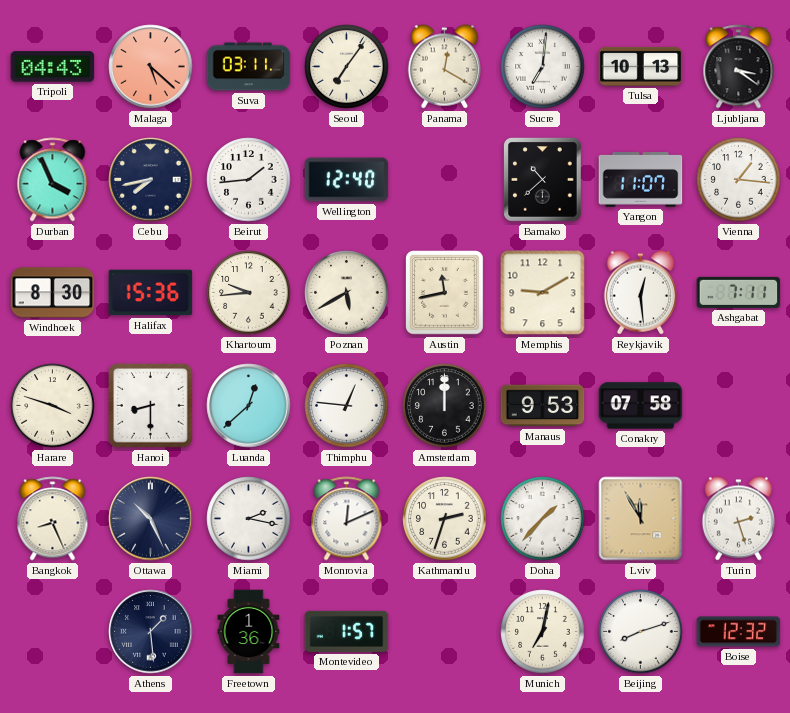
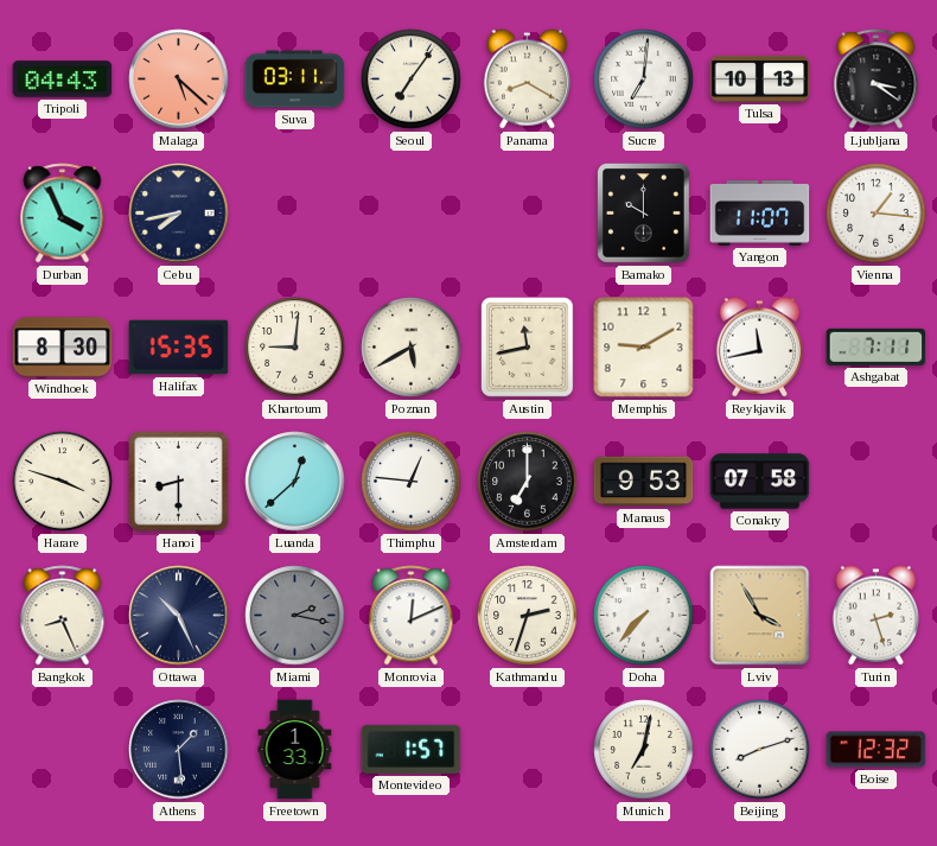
Panama: 12:20 -> 8:20
Beirut: 1:44 -> none
Wellington: 12:40 -> none
Bamako: 10:38 -> 10:00
Halifax: 15:36 -> 15:35
Khartoum: 9:44 -> 9:01
Reykjavik: 12:29 -> 11:43
Amsterdam: 12:00 -> 7:00
Miami dial: white -> grey
Doha: 1:37 -> 7:37
Lviv: 11:55 -> 3:55
Freetown: 1:36 -> 1:33
